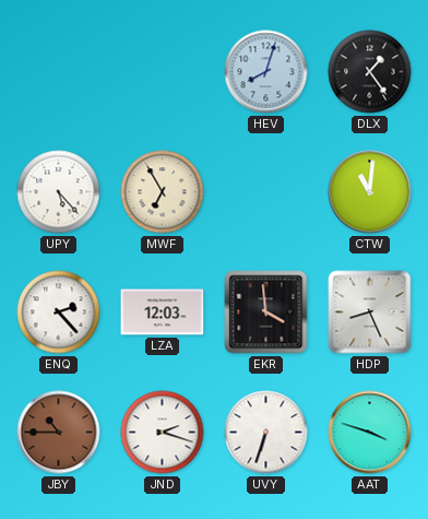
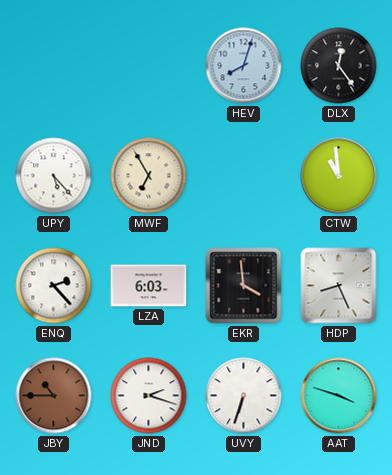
DLX: 1:24 -> 12:24
CTW: 11:01 -> 10:59
LZA: 12:03 -> 6:03
